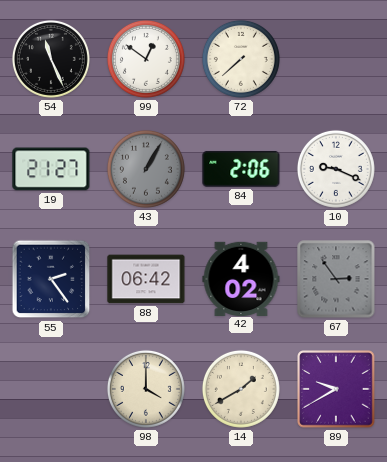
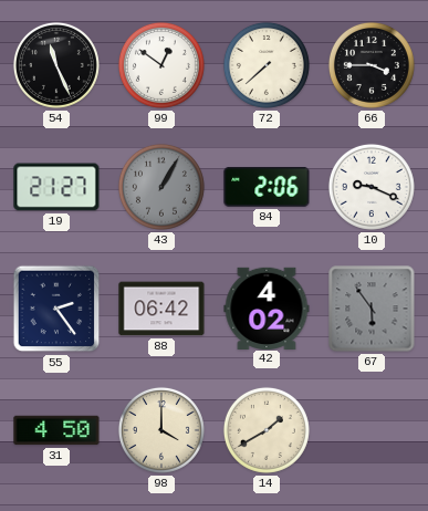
66: none -> 3:45
67: 2:54 -> 5:54
31: none -> 4:50
89: 9:40 -> none
